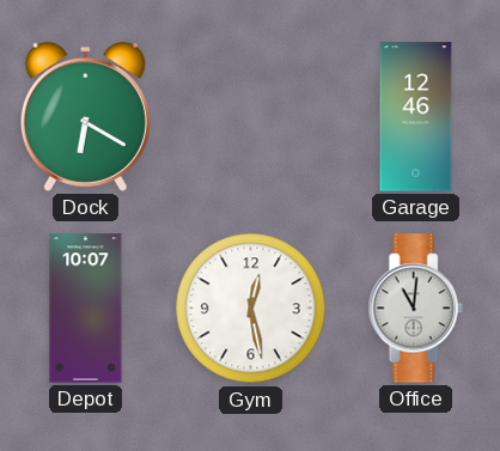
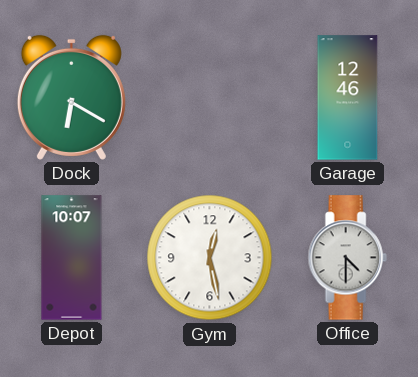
Office: 11:01 -> 4:30
